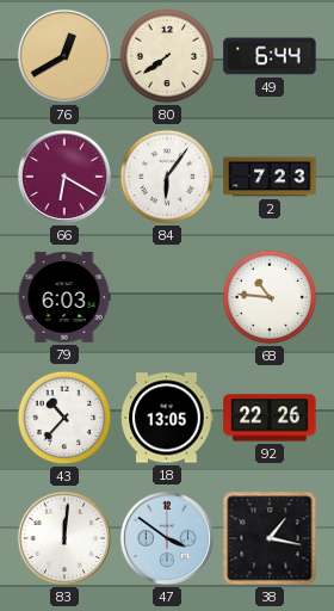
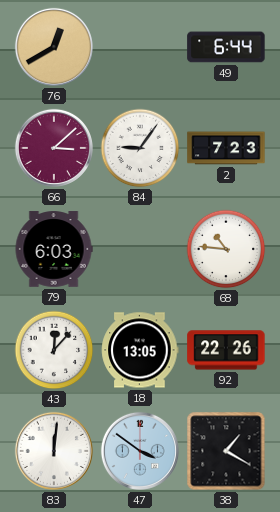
80: 7:39 -> none
66: 6:20 -> 3:08
84: 6:06 -> 9:06
43: 10:37 -> 12:07
38: 1:17 -> 1:20
